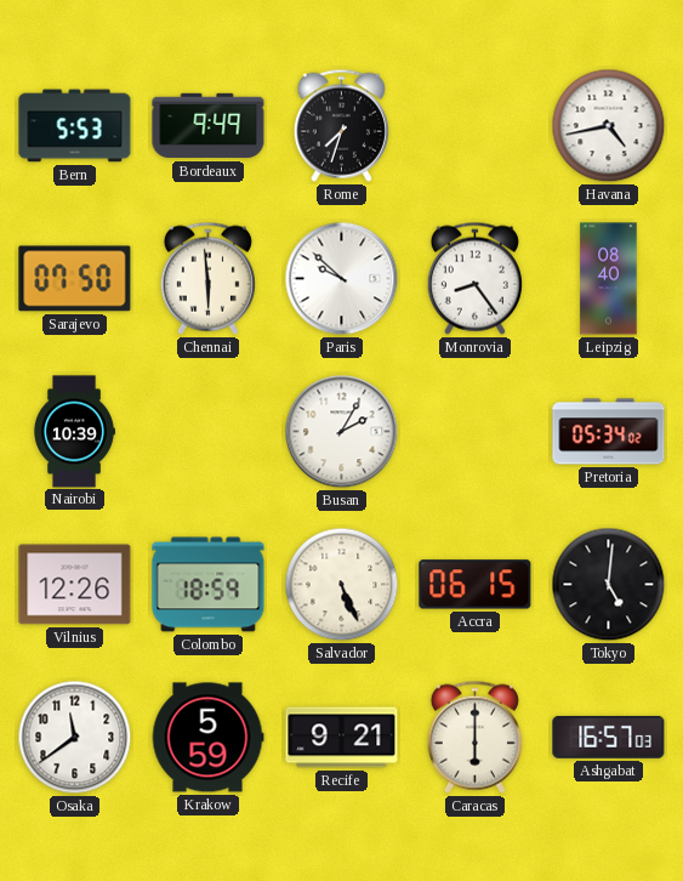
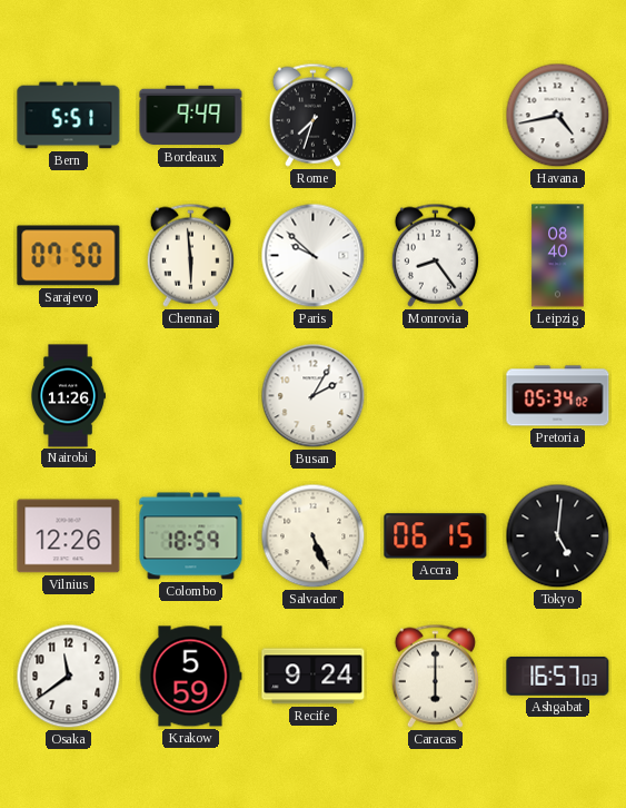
Bern: 5:53 -> 5:51
Nairobi: 10:39 -> 11:26
Recife: 9:21 -> 9:24
